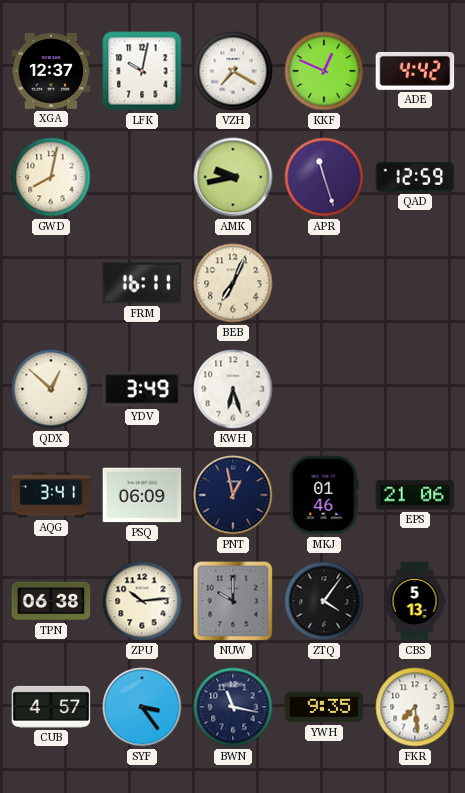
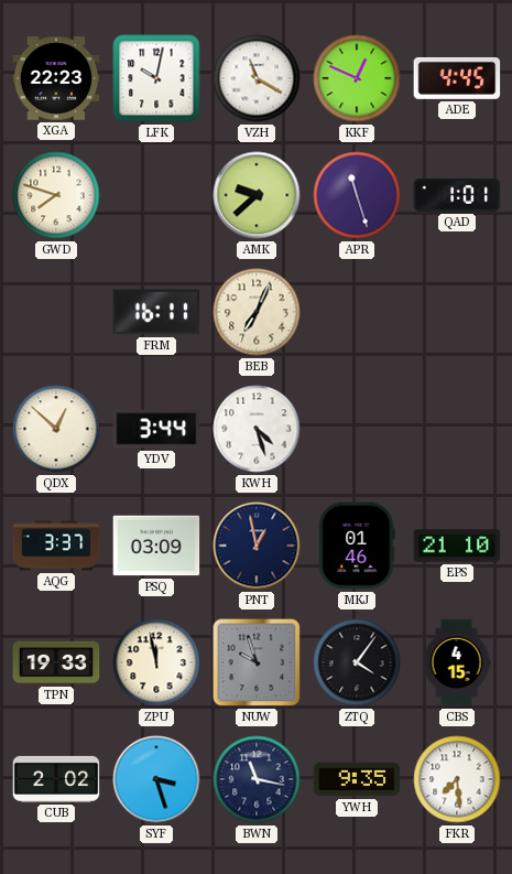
XGA: 12:37 -> 22:23
VZH: 7:20 -> 11:20
ADE: 4:42 -> 4:45
GWD: 8:02 -> 7:48
AMK: 9:43 -> 9:38
QAD: 12:59 -> 1:01
YDV: 3:49 -> 3:44
KWH: 6:27 -> 4:27
AQG: 3:41 -> 3:37
PSQ: 06:09 -> 03:09
EPS: 21:06 -> 21:10
TPN: 06:38 -> 19:33
ZPU: 10:14 -> 11:58
NUW: 10:00 -> 9:57
CBS: 5:13 -> 4:15
CUB: 4:57 -> 2:02
SYF: 3:24 -> 3:27
